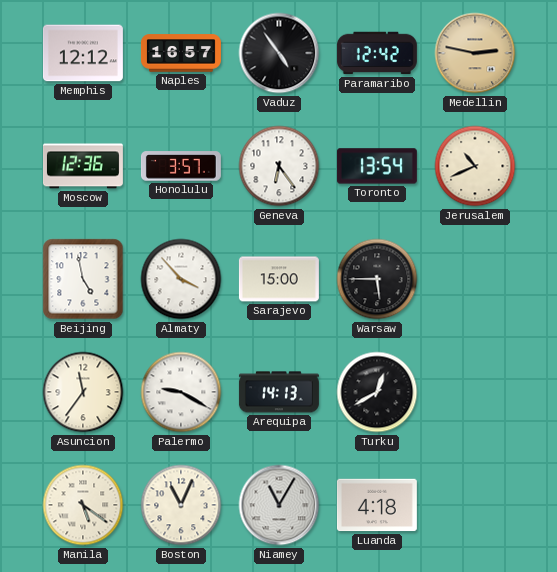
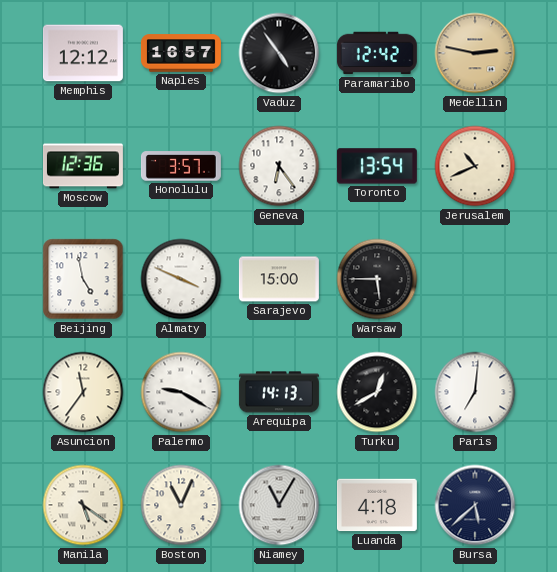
Almaty: 3:53 -> 3:49
Paris: none -> 7:01
Bursa: none -> 5:38
